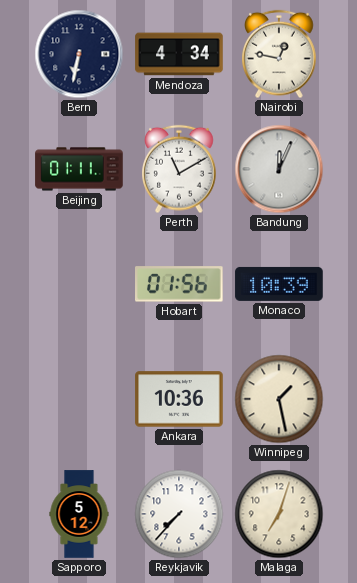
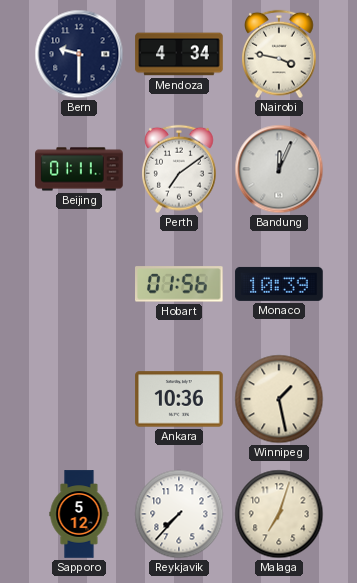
Bern: 6:32 -> 9:30
Nairobi: 12:47 -> 3:47
Perth: 11:10 -> 7:09
